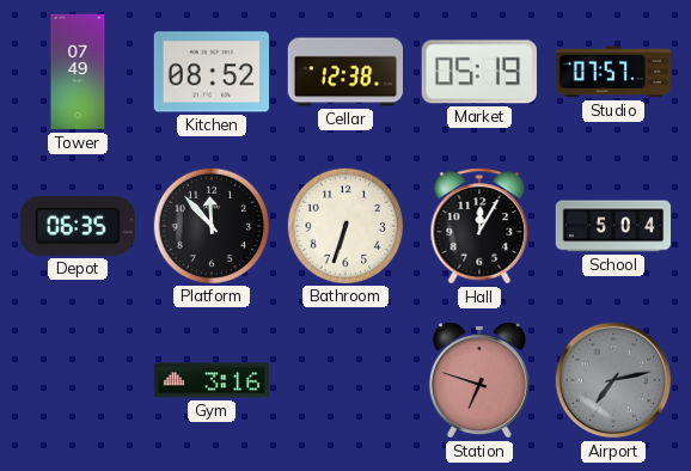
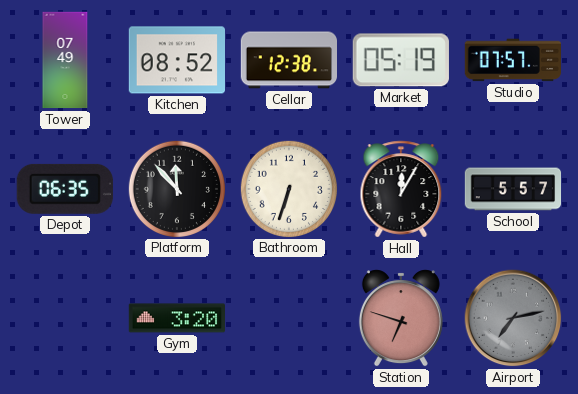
School: 5:04 -> 5:57
Gym: 3:16 -> 3:20
